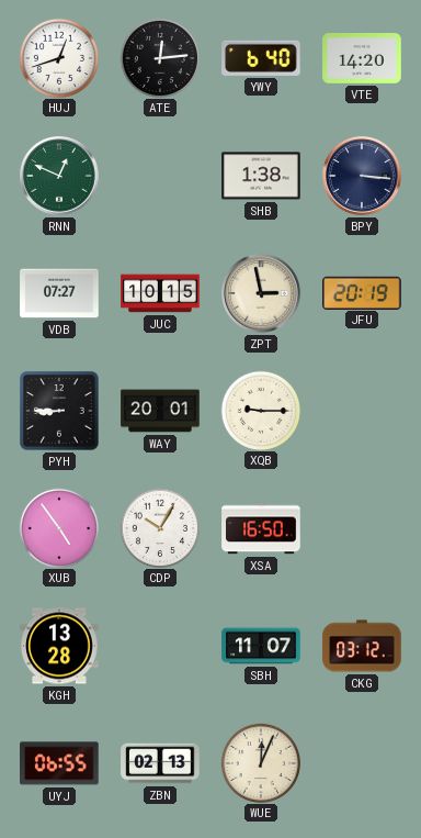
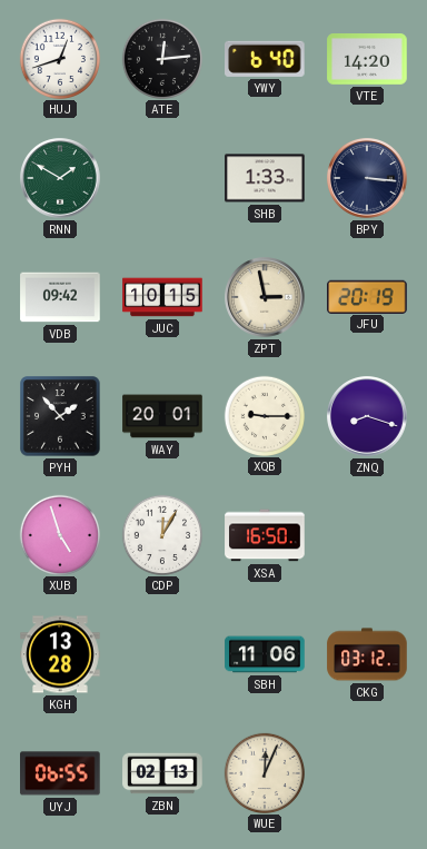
RNN: 12:49 -> 1:50
SHB: 1:38 -> 1:33
VDB: 07:27 -> 09:42
PYH: 8:45 -> 1:53
ZNQ: none -> 8:18
XUB: 4:54 -> 4:57
CDP: 10:05 -> 12:05
SBH: 11:07 -> 11:06
